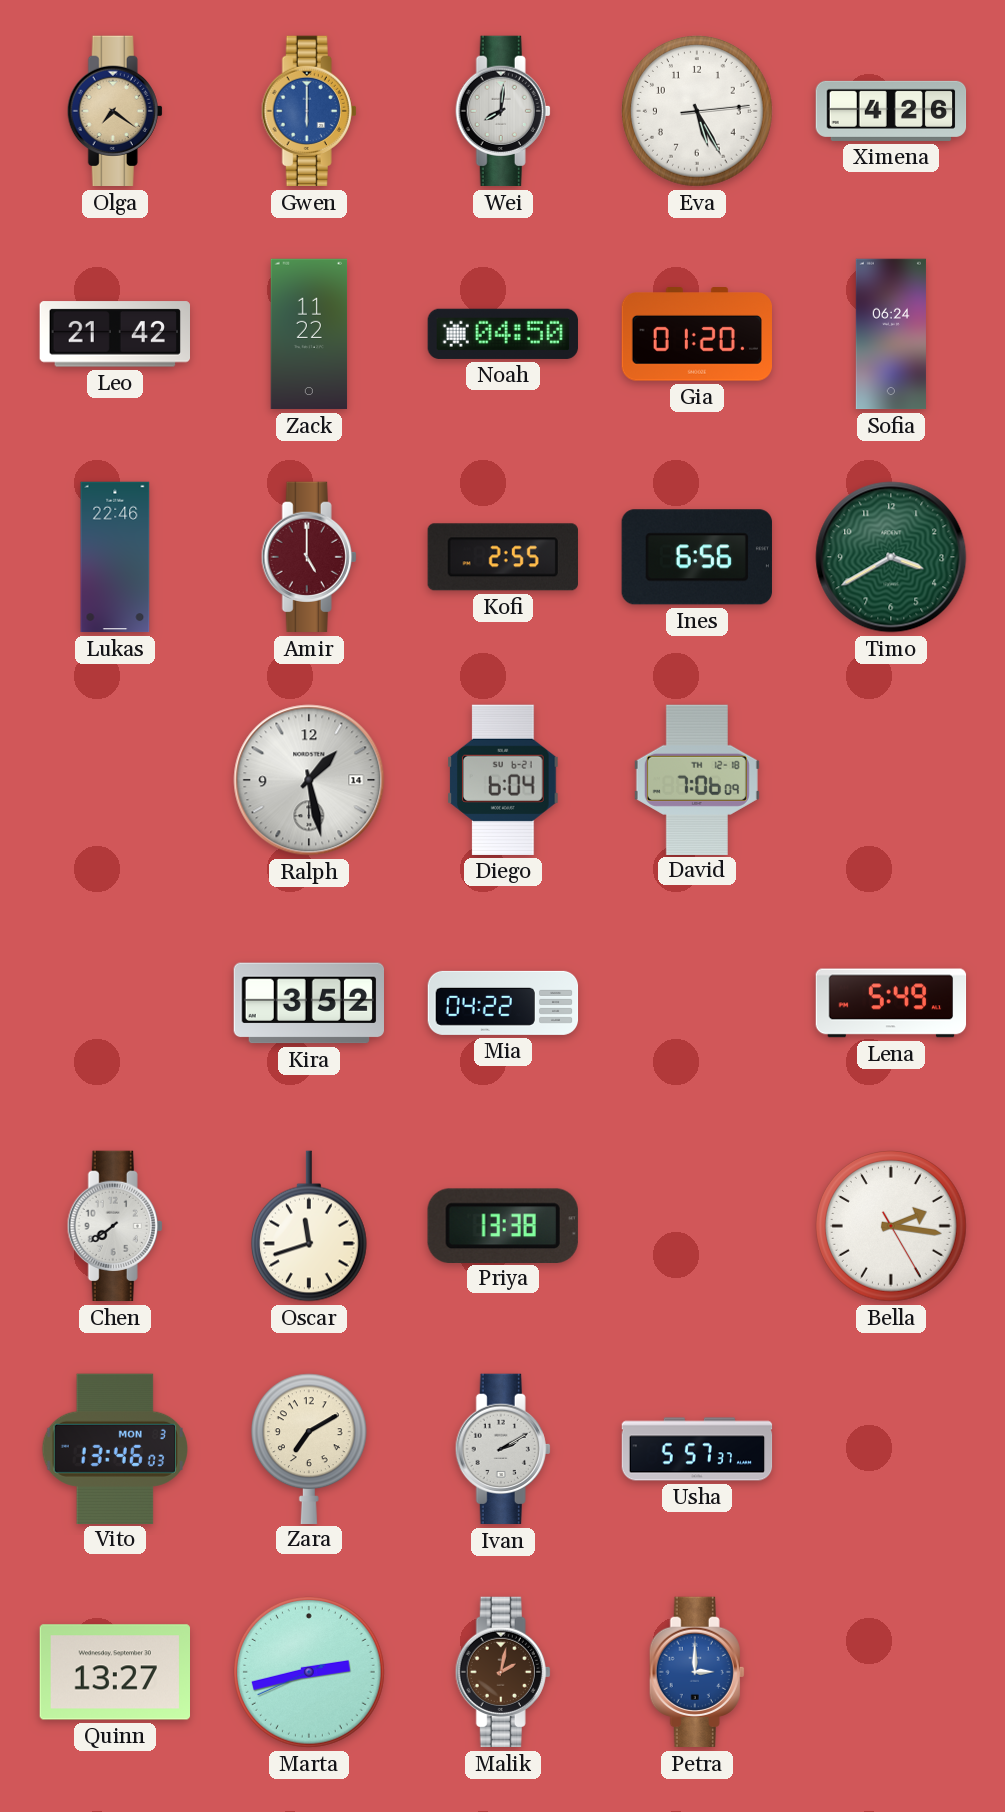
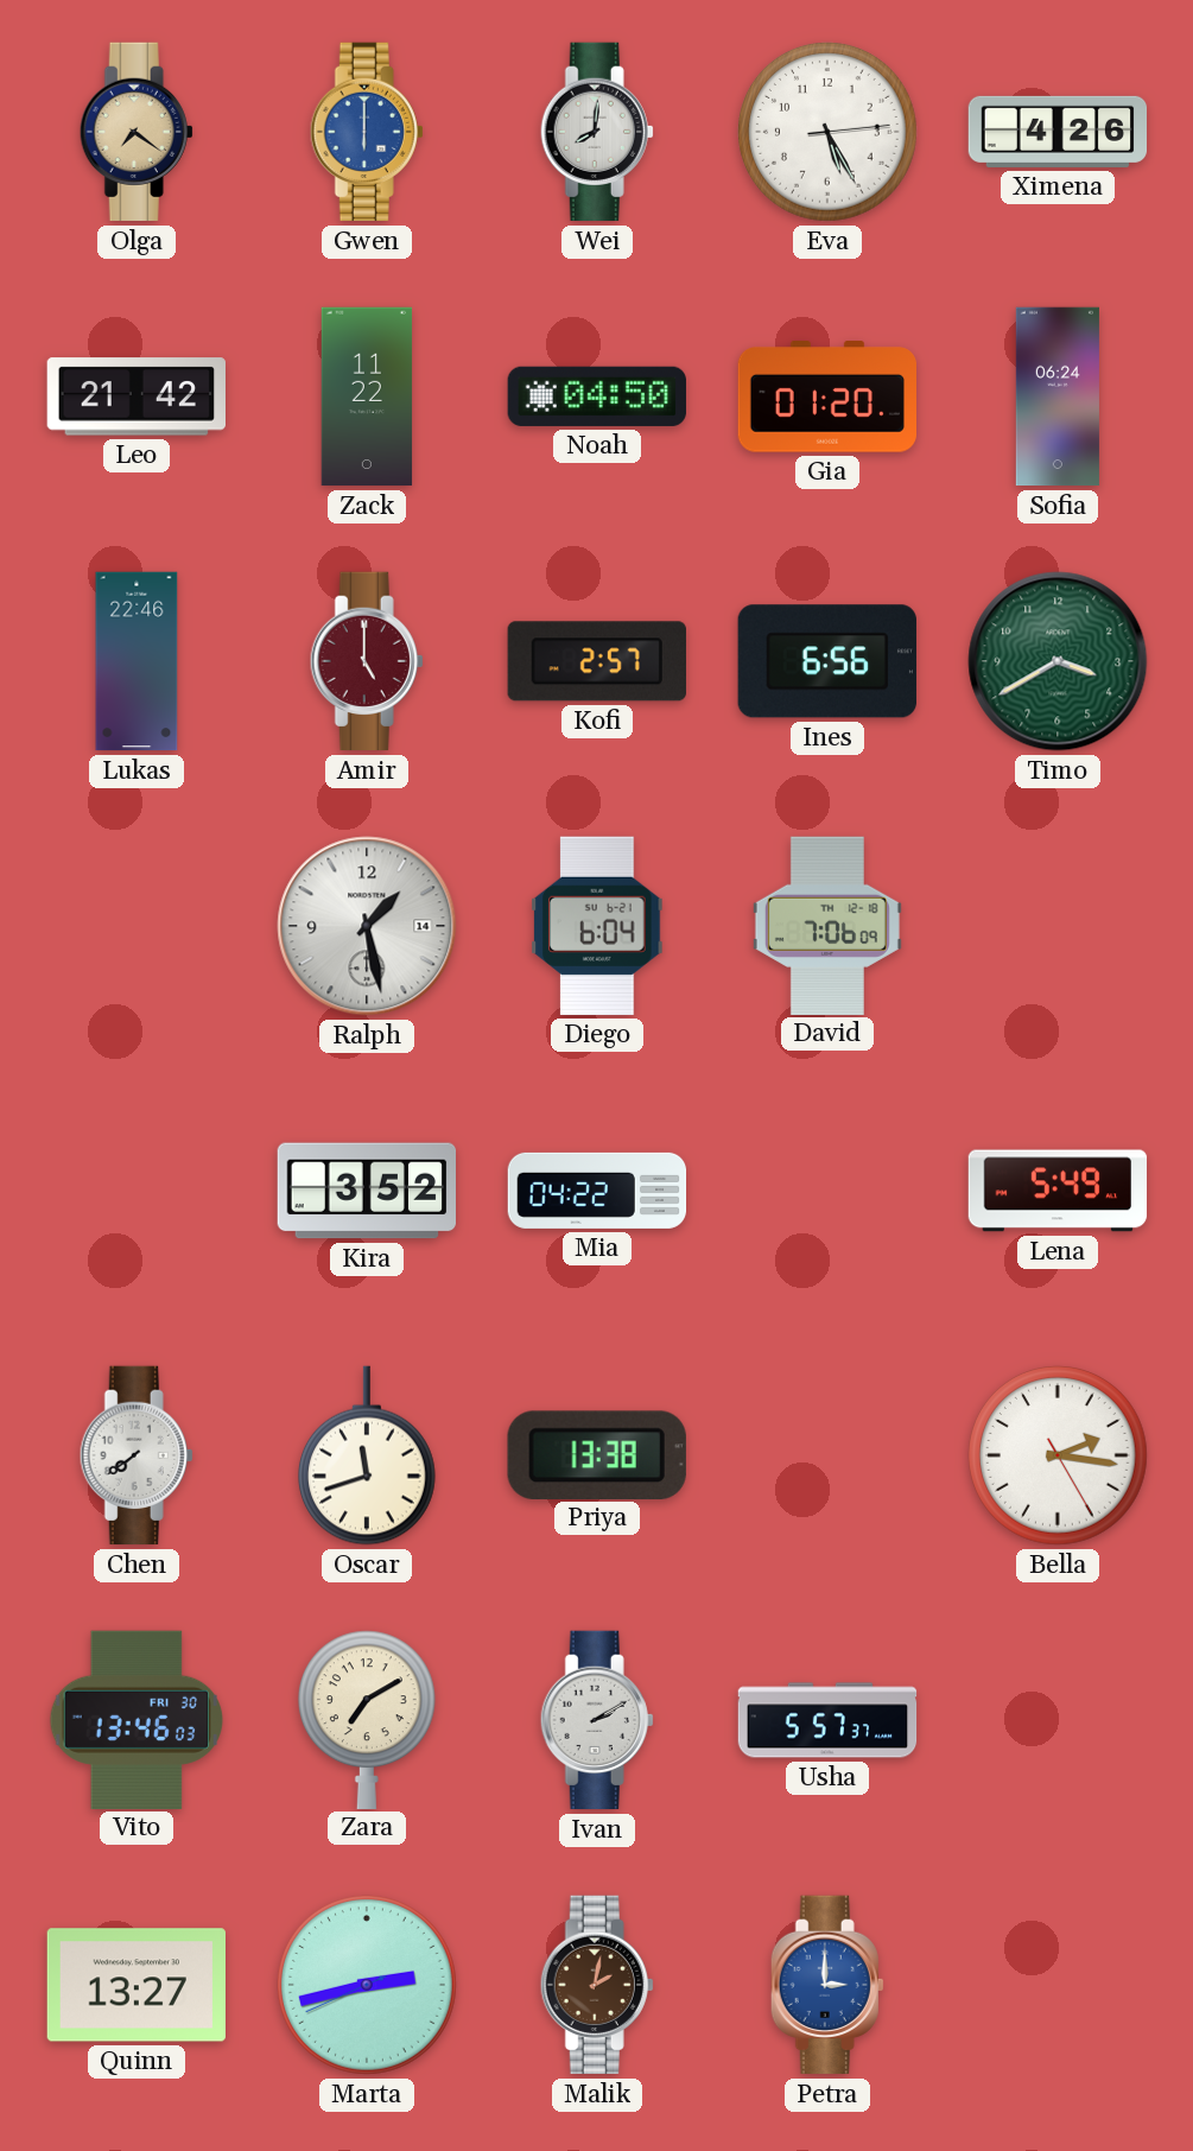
Kofi: 2:55 -> 2:57
Vito date: MON 3 -> FRI 30
